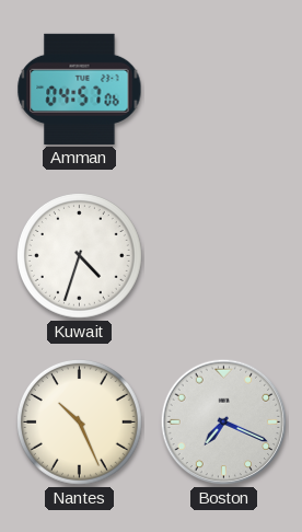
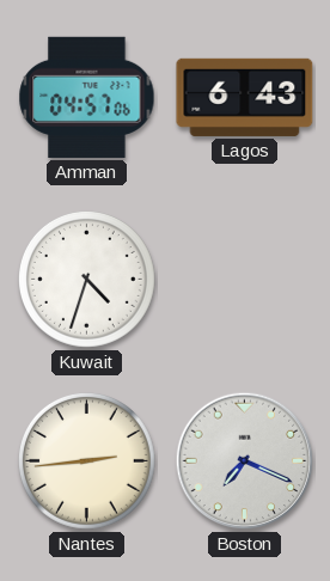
Lagos: none -> 6:43
Nantes: 10:26 -> 2:44
